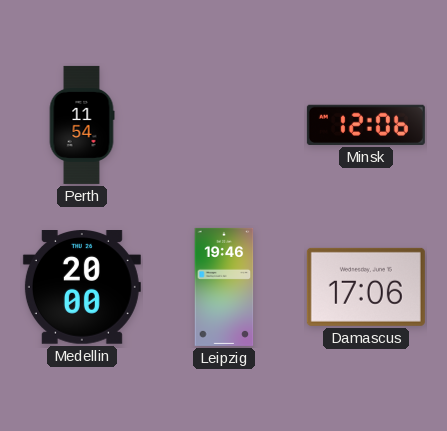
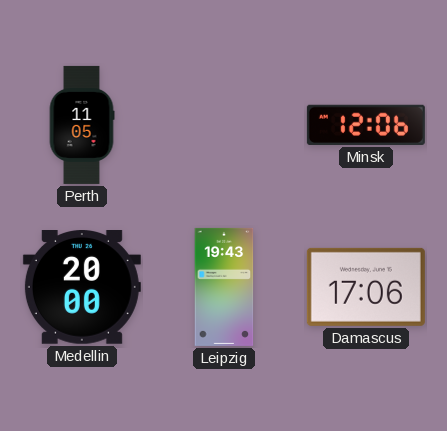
Perth: 11:54 -> 11:05
Leipzig: 19:46 -> 19:43
